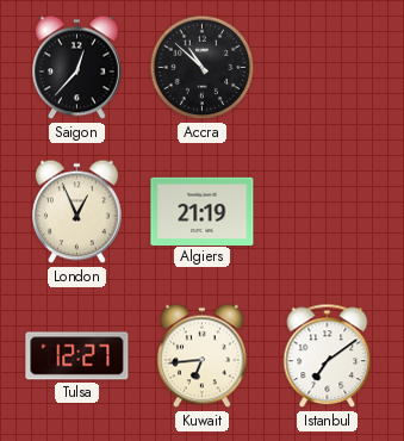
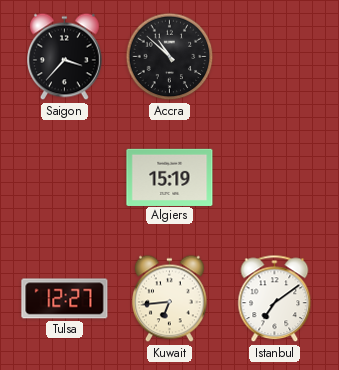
Saigon: 12:37 -> 3:37
London: 12:56 -> none
Algiers: 21:19 -> 15:19
